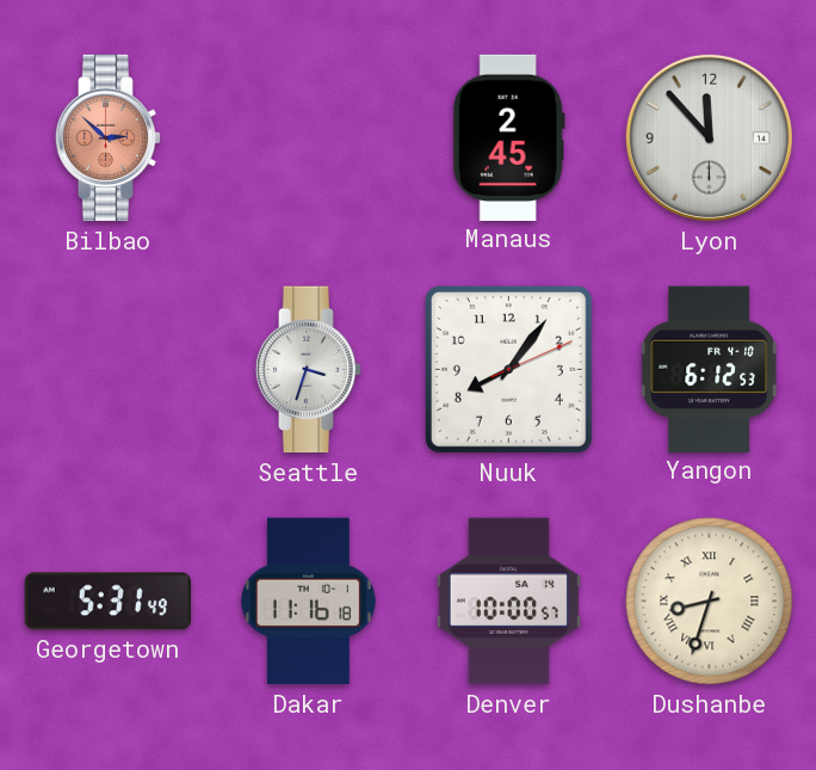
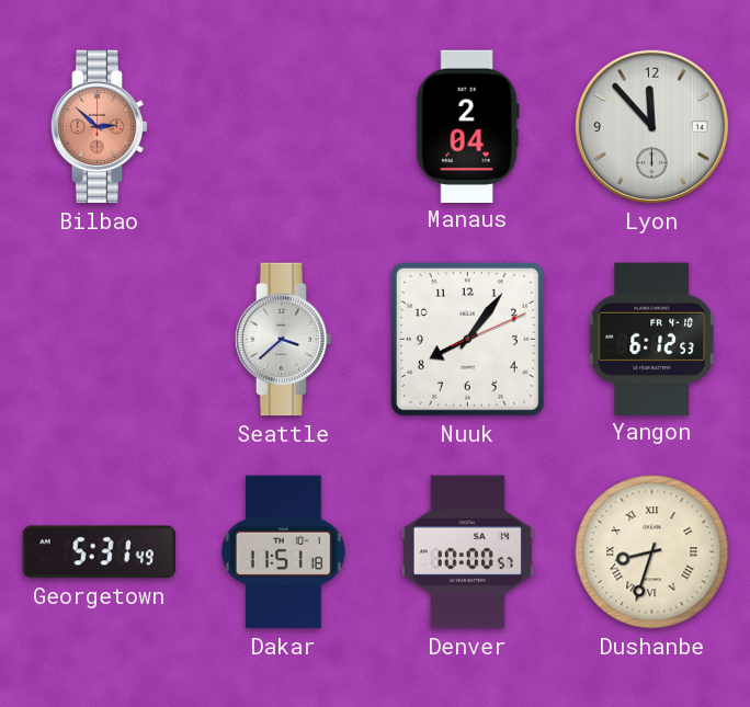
Manaus: 2:45 -> 2:04
Seattle: 3:33 -> 3:38
Dakar: 11:16 -> 11:51
